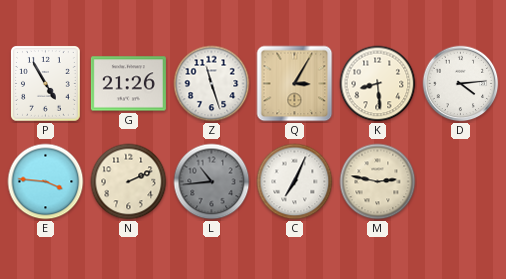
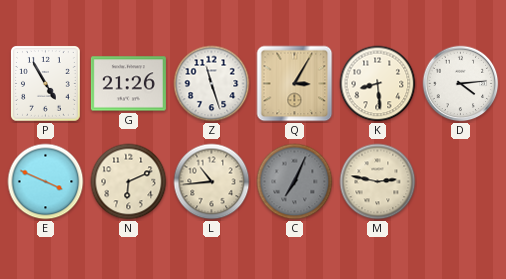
E: 3:46 -> 3:49
N: 2:11 -> 6:11
L dial: grey -> cream
C dial: white -> grey
